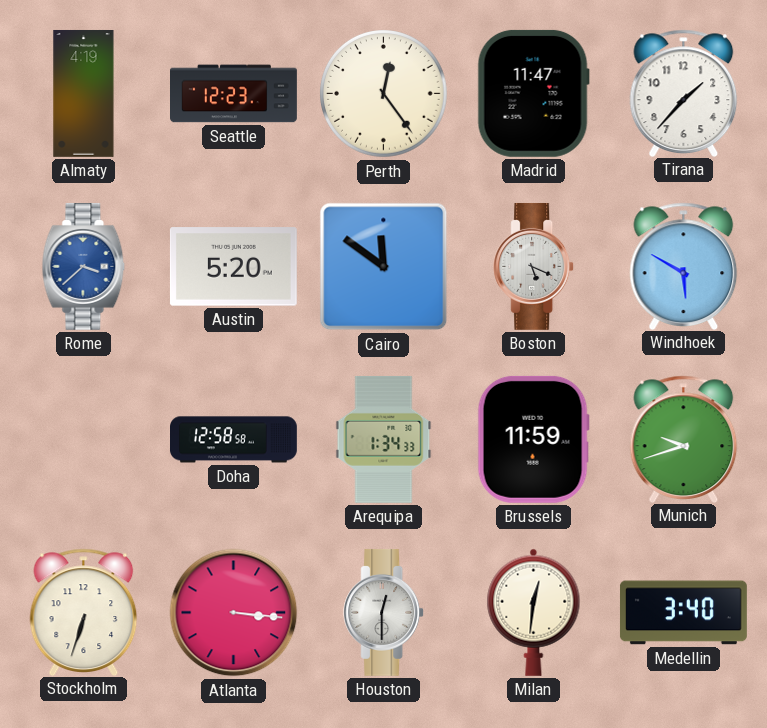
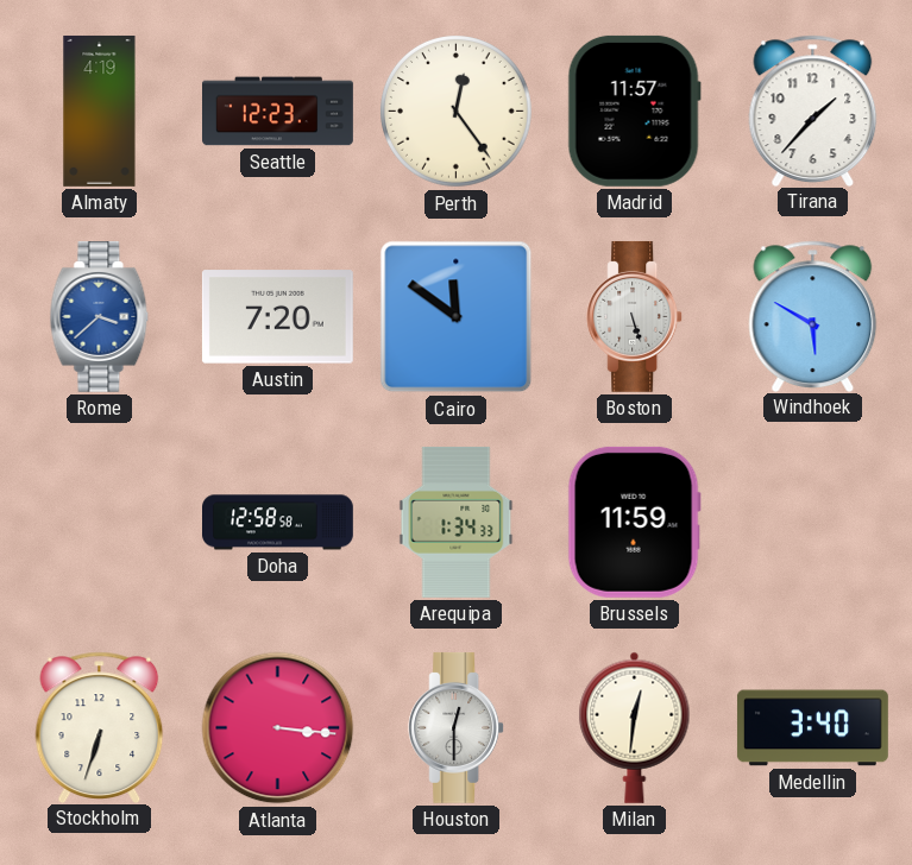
Madrid: 11:47 -> 11:57
Austin: 5:20 -> 7:20
Boston: 5:19 -> 5:27
Munich: 9:42 -> none
